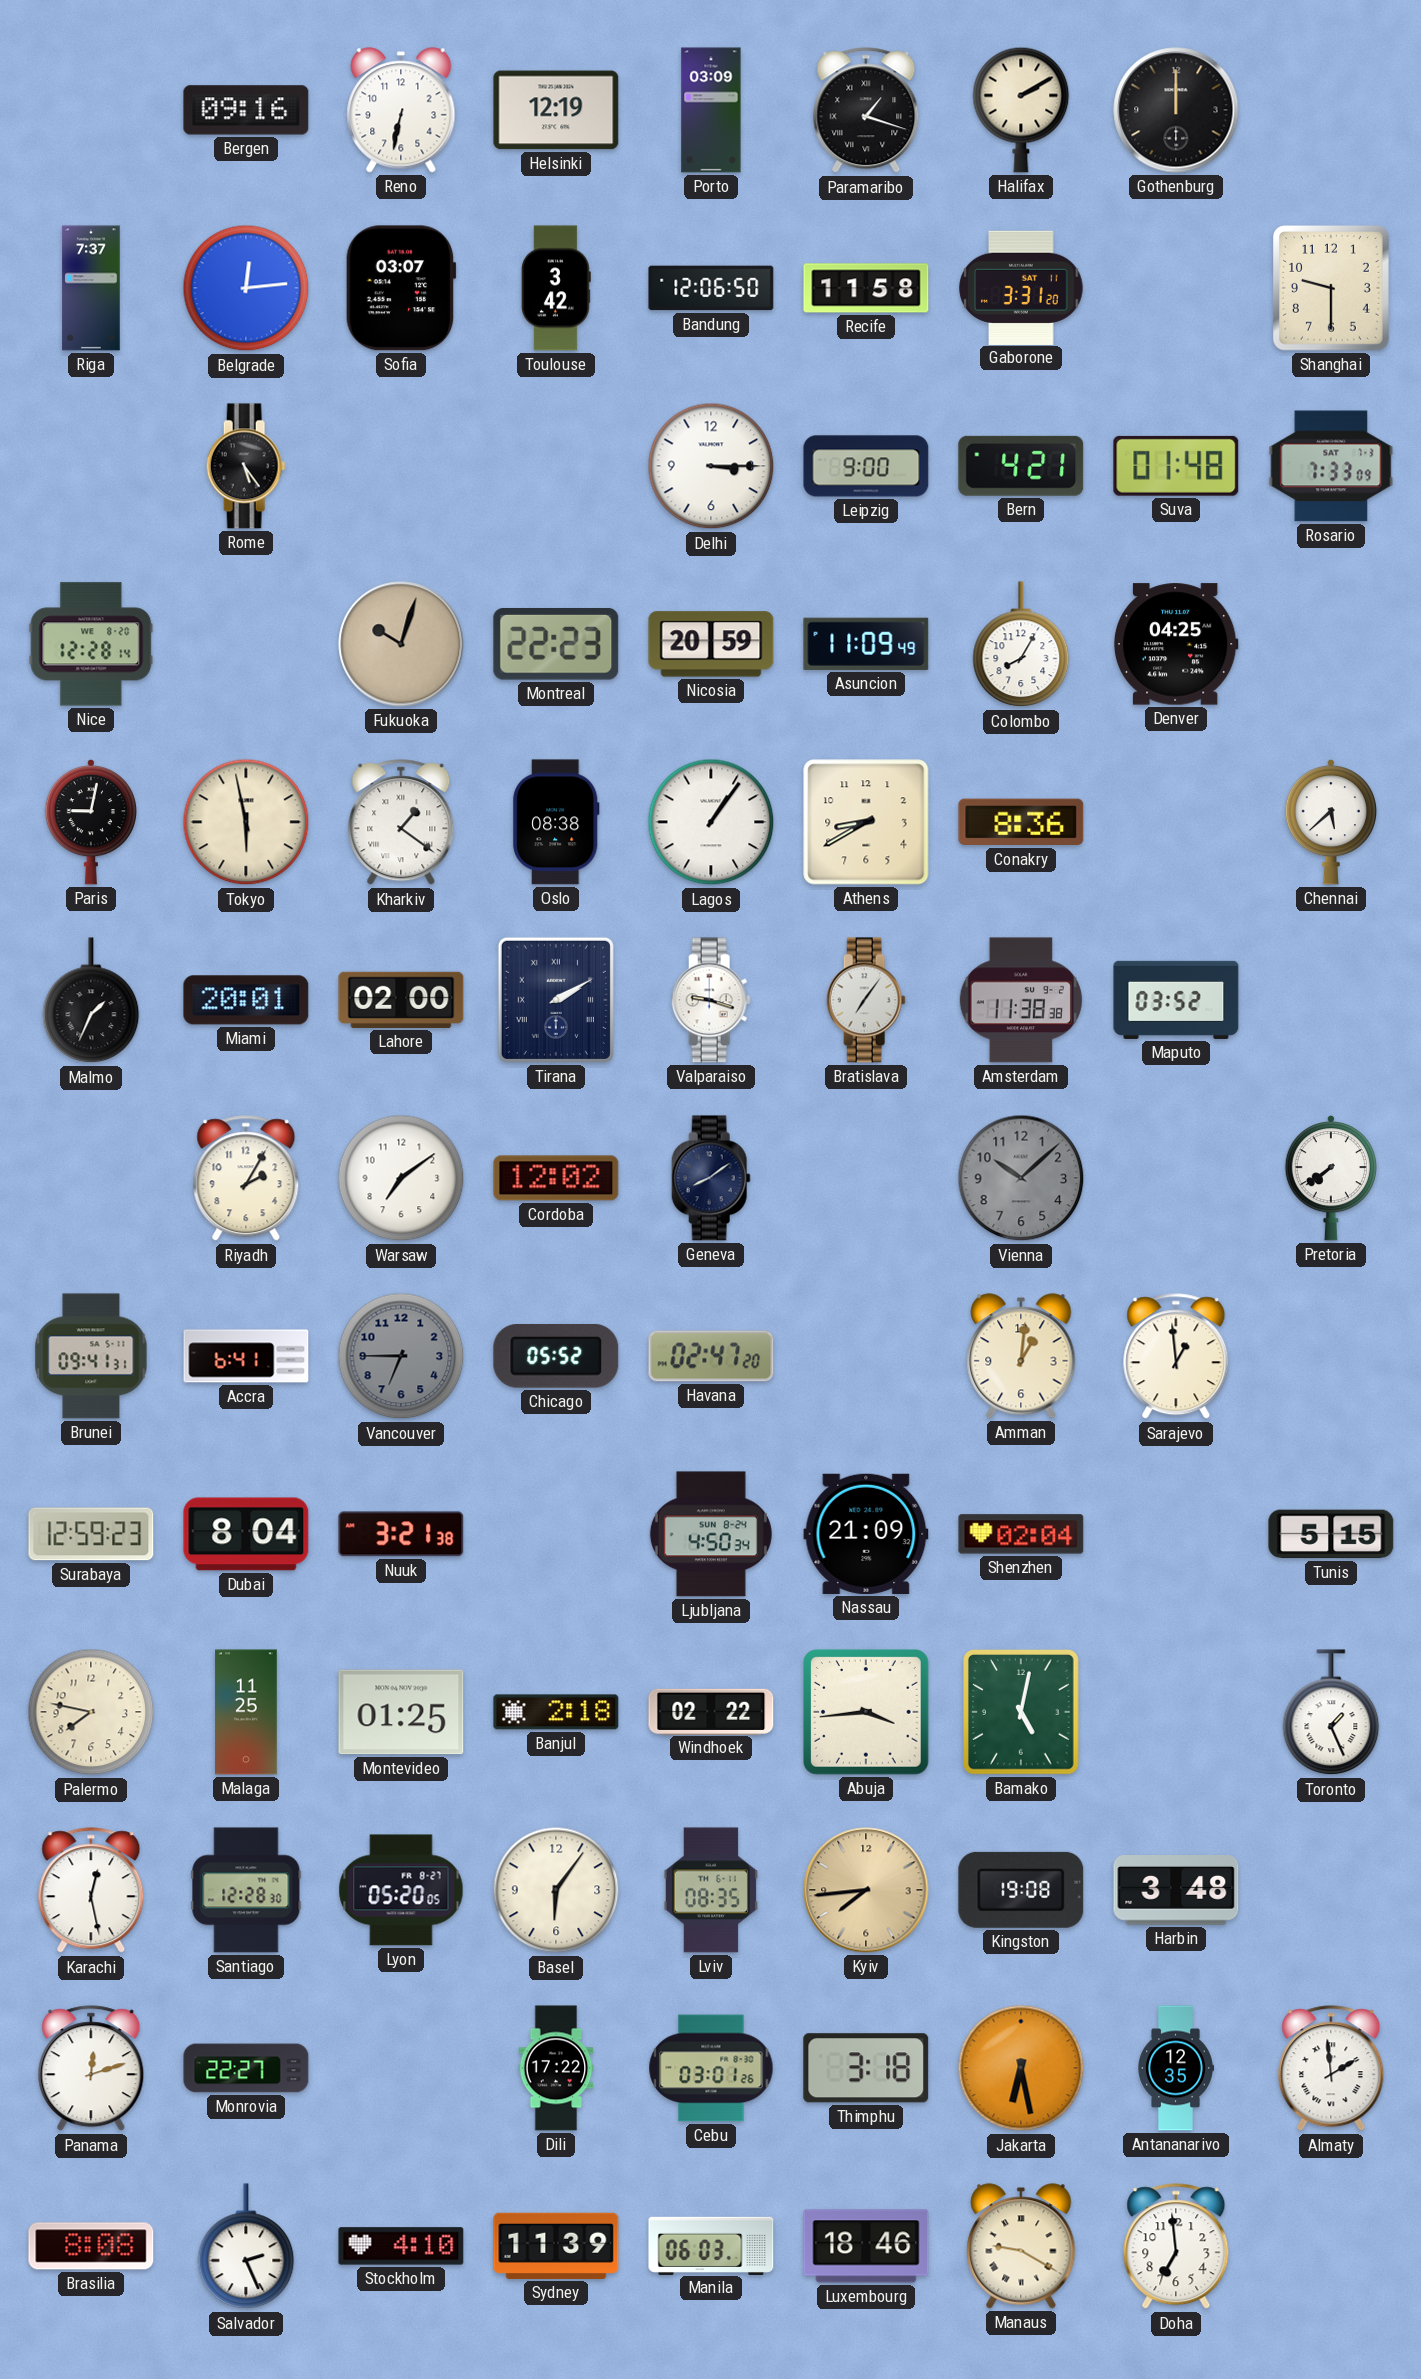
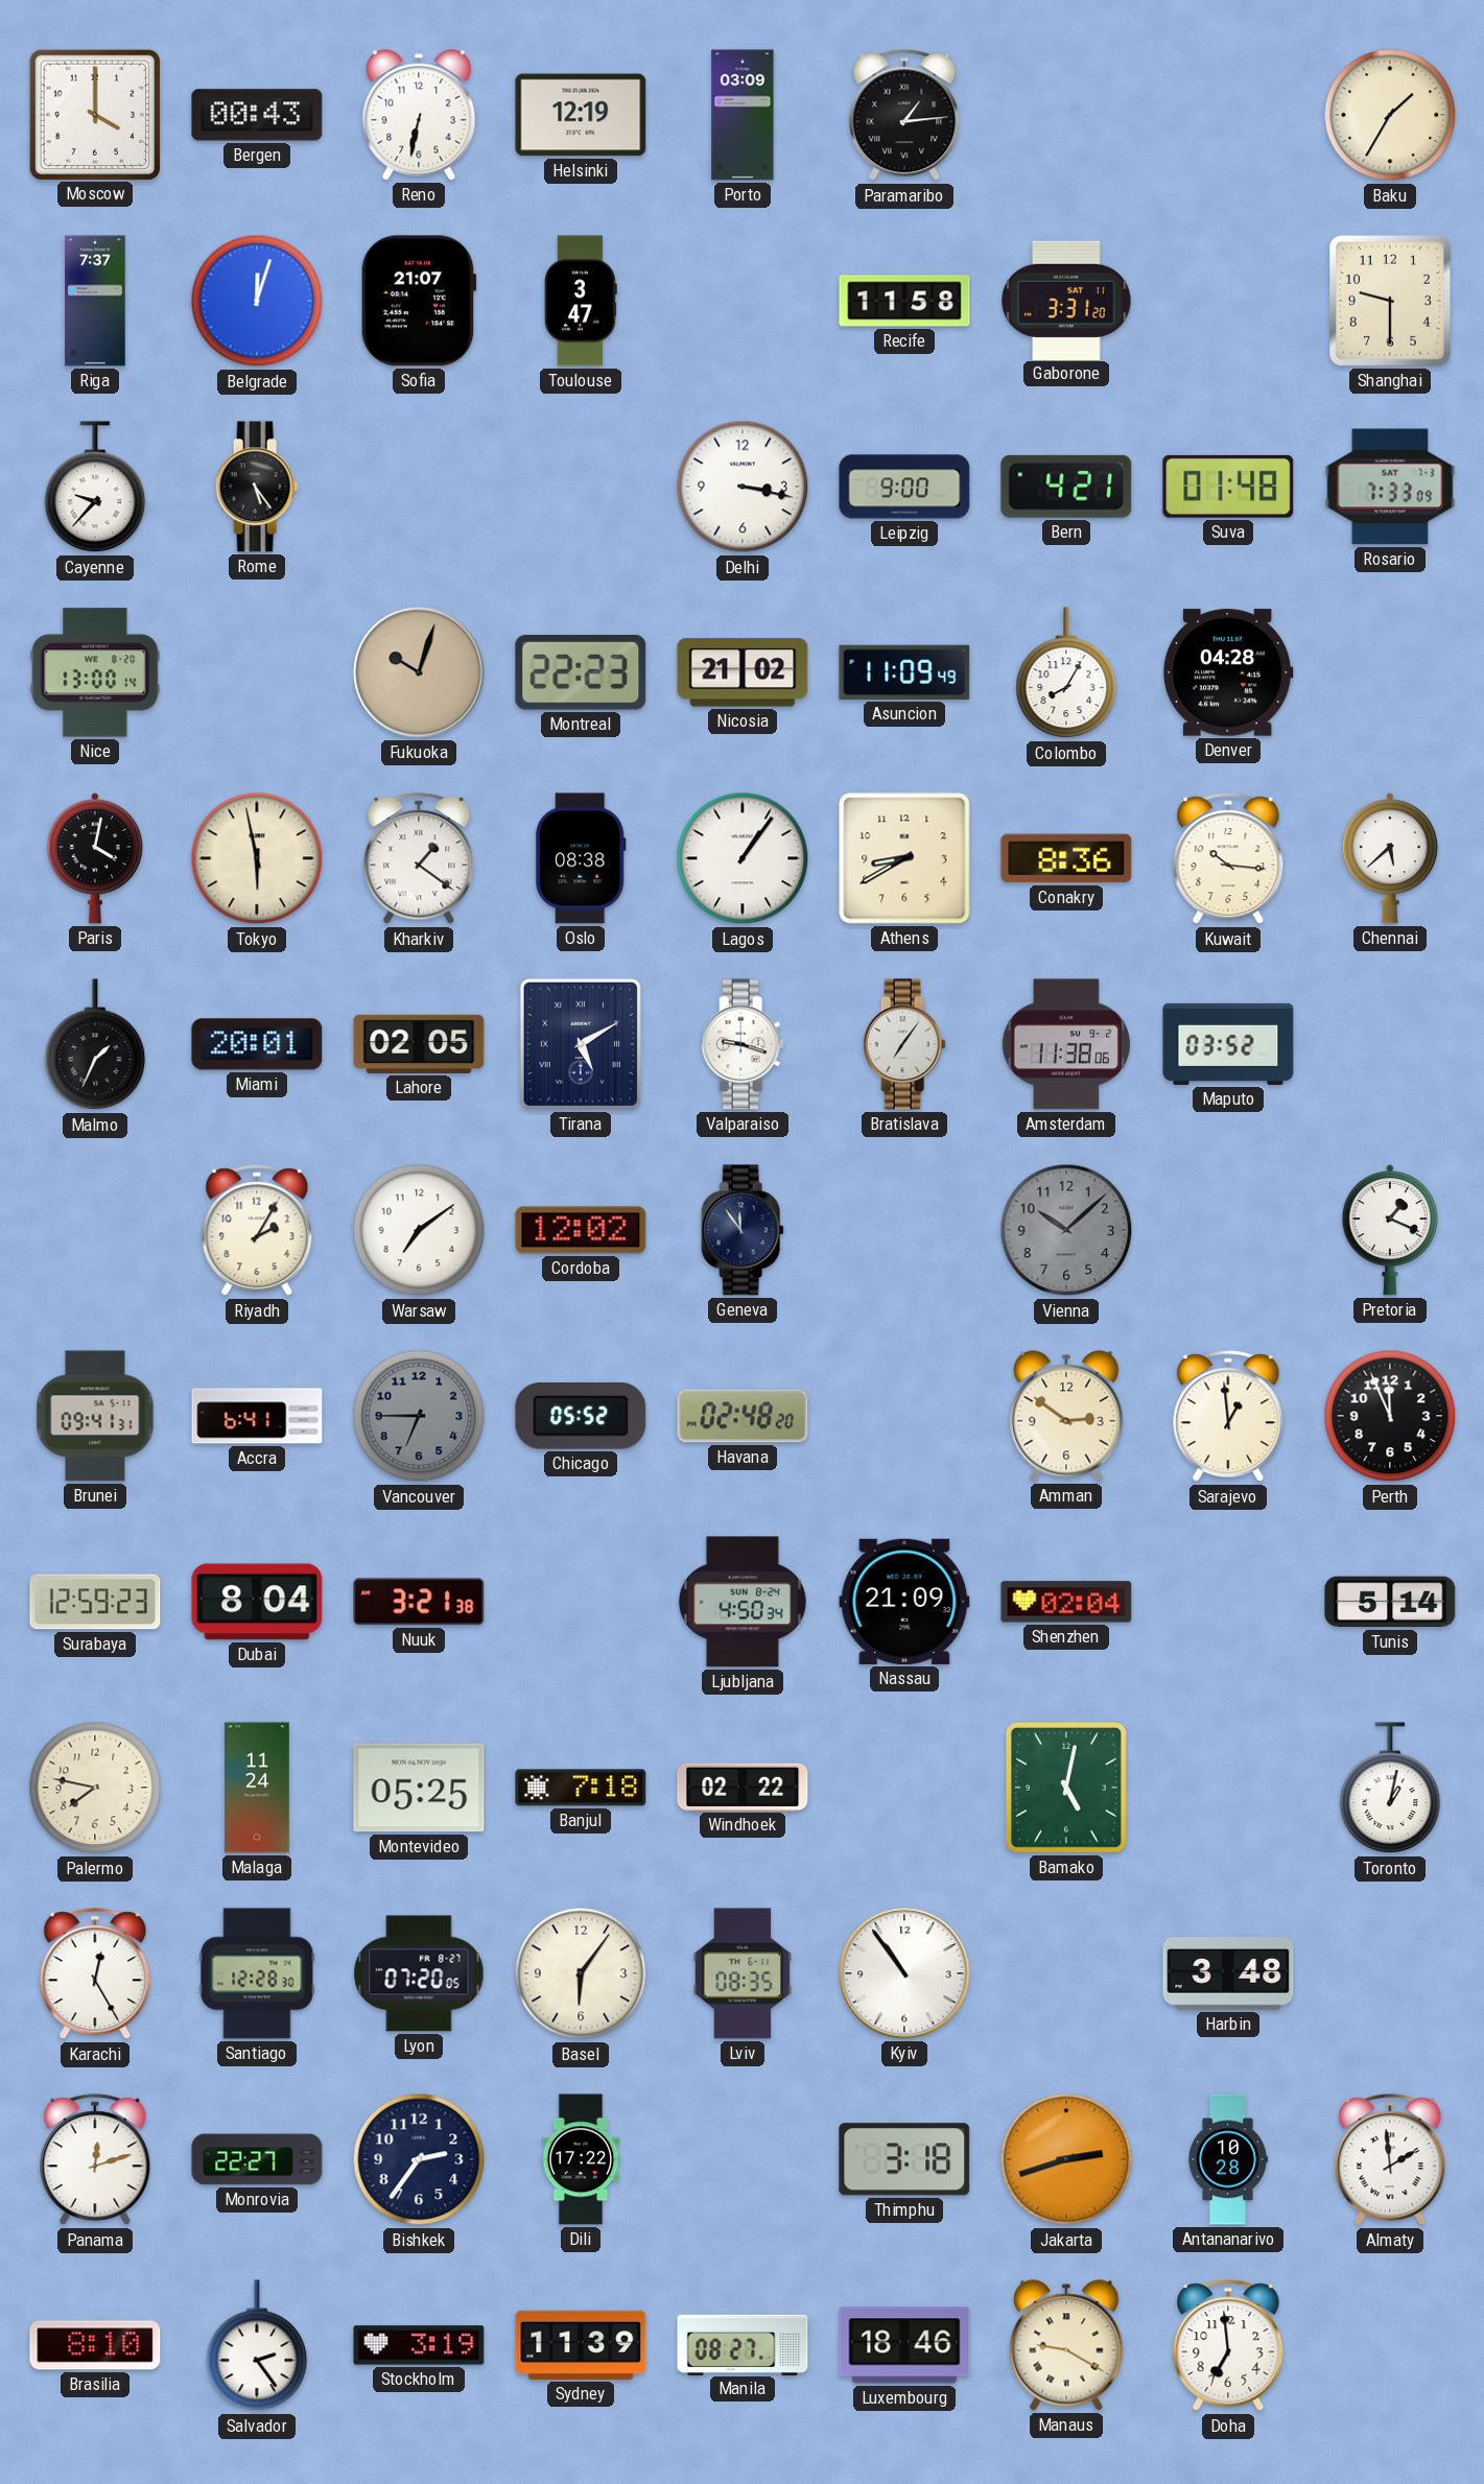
Moscow: none -> 4:00
Bergen: 09:16 -> 00:43
Paramaribo: 1:18 -> 1:14
Halifax: 2:10 -> none
Gothenburg: 12:00 -> none
Baku: none -> 1:35
Belgrade: 12:14 -> 12:03
Sofia: 03:07 -> 21:07
Toulouse: 3:42 -> 3:47
Bandung: 12:06 -> none
Cayenne: none -> 9:37
Delhi: 3:15 -> 3:17
Nice: 12:28 -> 13:00
Nicosia: 20:59 -> 21:02
Denver: 04:25 -> 04:28
Paris: 9:02 -> 4:02
Kuwait: none -> 10:16
Lahore: 02:00 -> 02:05
Tirana: 2:10 -> 5:10
Amsterdam: 11:38:38 -> 11:38:06
Geneva: 8:09 -> 11:54
Pretoria: 7:39 -> 1:19
Havana: 02:47 -> 02:48
Amman: 1:01 -> 2:51
Perth: none -> 11:56
Tunis: 5:15 -> 5:14
Malaga: 11:25 -> 11:24
Montevideo: 01:25 -> 05:25
Banjul: 2:18 -> 7:18
Abuja: 3:44 -> none
Toronto: 1:26 -> 1:02
Karachi: 12:28 -> 12:25
Lyon: 05:20 -> 07:20
Kyiv: 7:44 -> 10:54
Kyiv dial: champagne -> white
Kingston: 19:08 -> none
Bishkek: none -> 2:36
Cebu: 03:01 -> none
Jakarta: 6:28 -> 2:42
Antananarivo: 12:35 -> 10:28
Brasilia: 8:08 -> 8:10
Salvador: 2:26 -> 2:24
Stockholm: 4:10 -> 3:19
Manila: 06:03 -> 08:27
